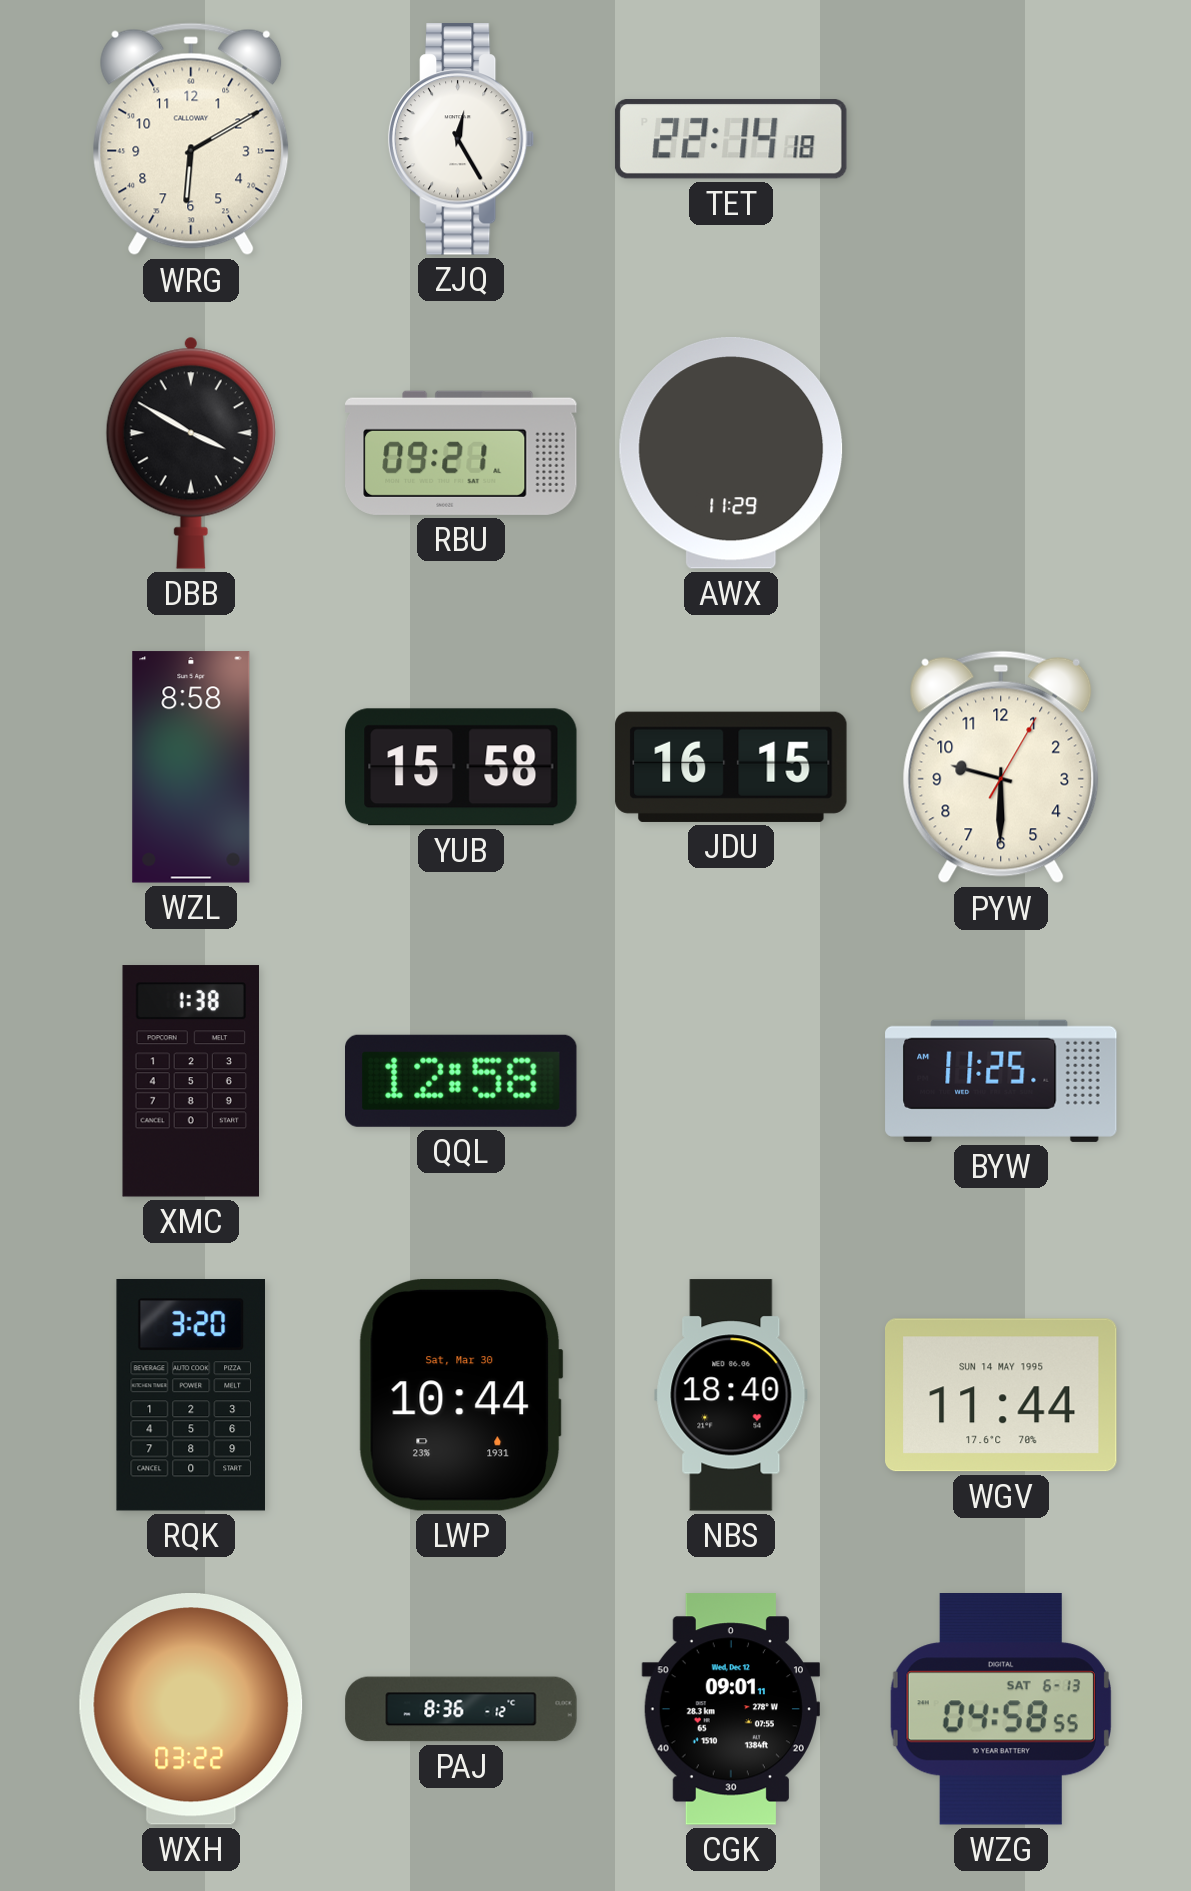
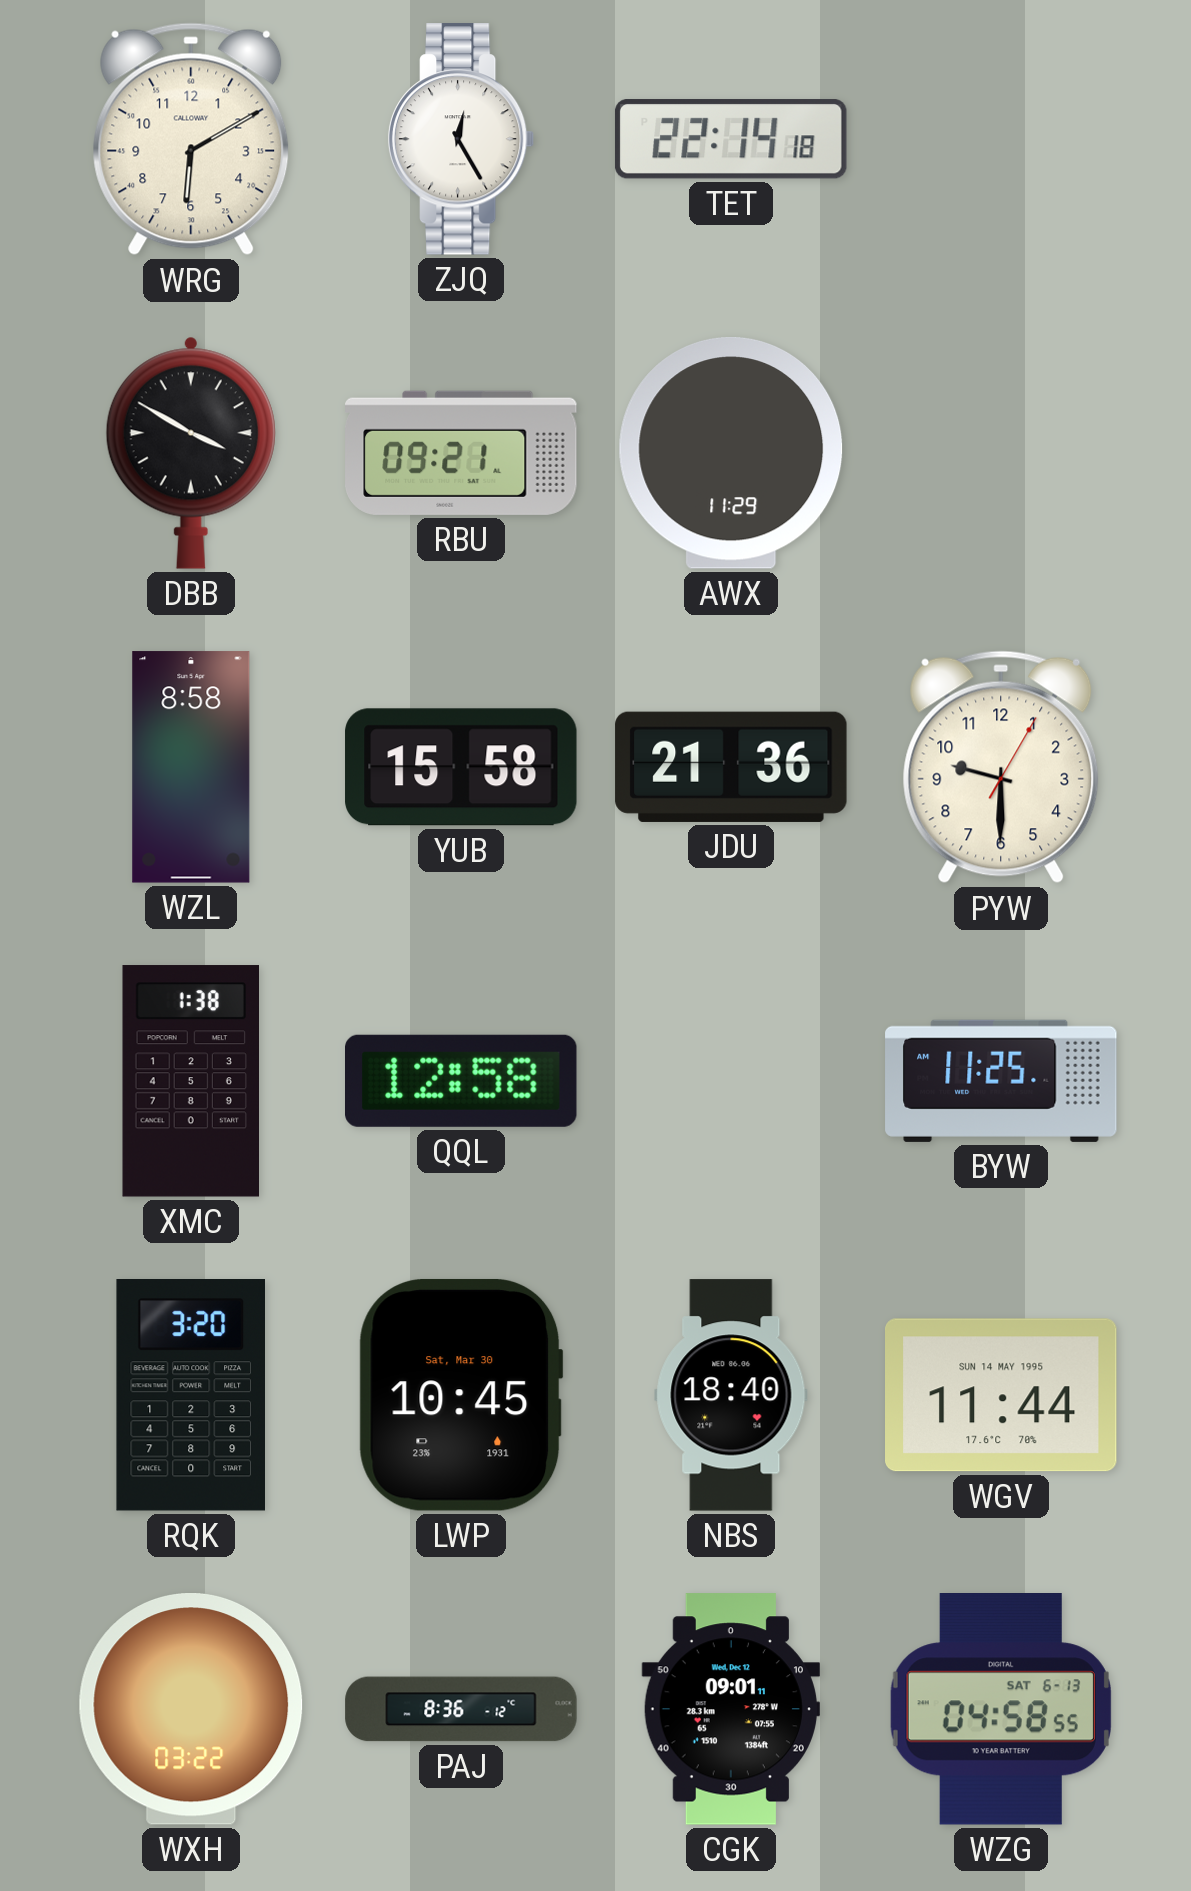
JDU: 16:15 -> 21:36
LWP: 10:44 -> 10:45
